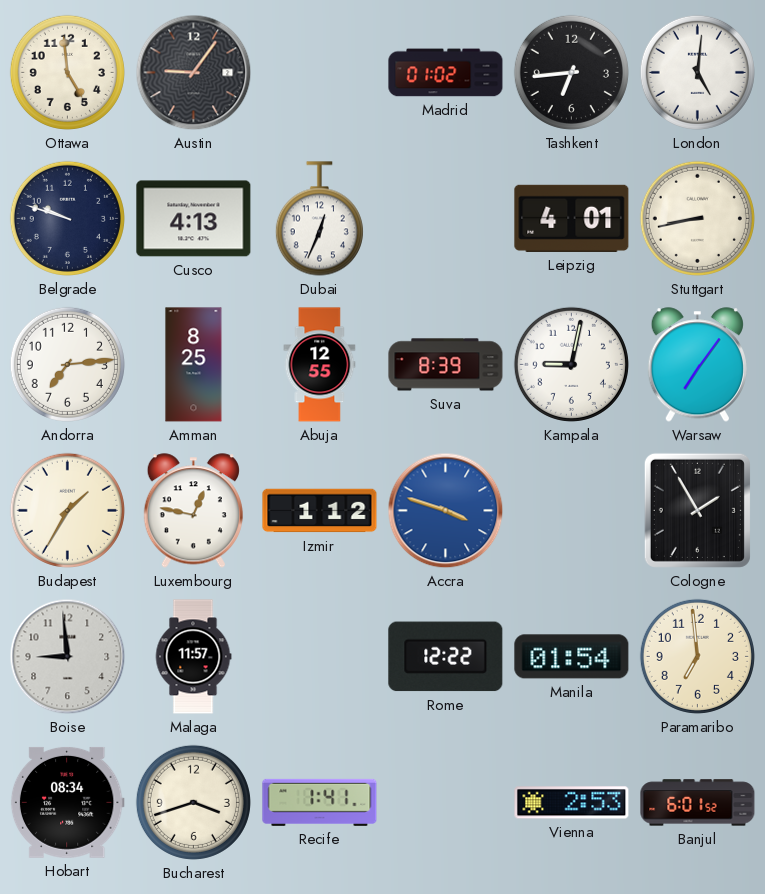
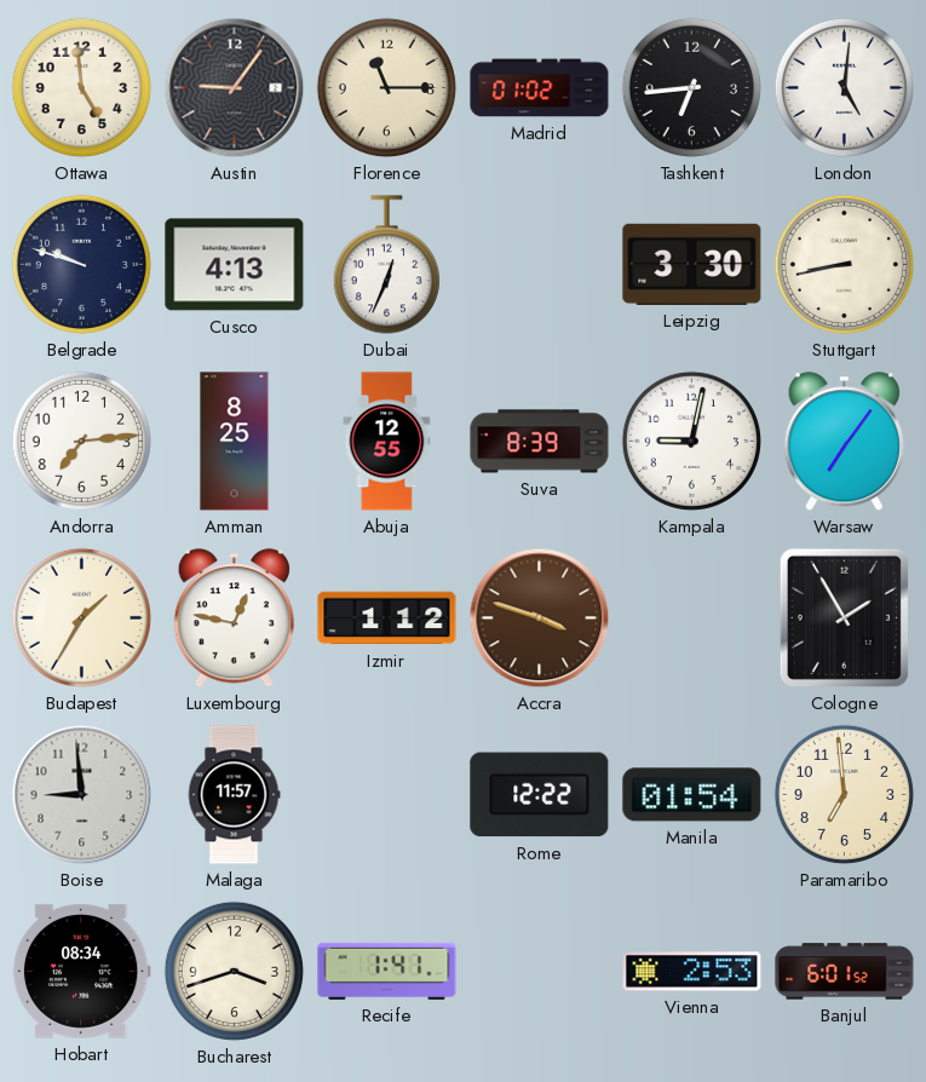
Florence: none -> 11:15
Leipzig: 4:01 -> 3:30
Accra dial: blue -> brown
